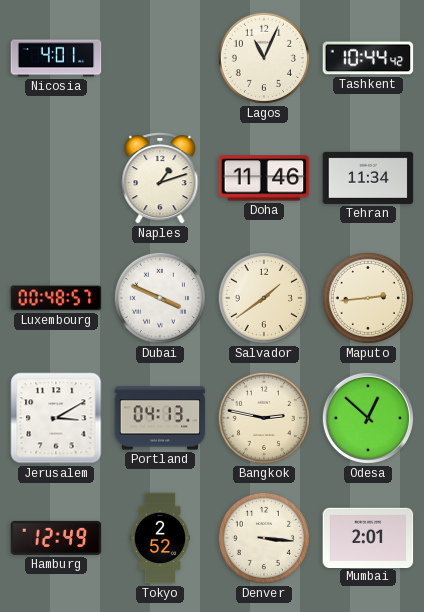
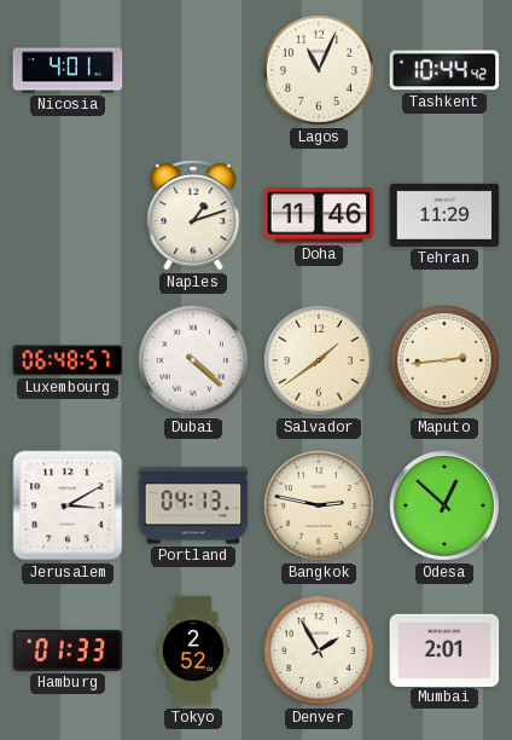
Tehran: 11:34 -> 11:29
Luxembourg: 00:48 -> 06:48
Dubai: 3:49 -> 4:22
Hamburg: 12:49 -> 01:33
Denver: 3:16 -> 1:55
